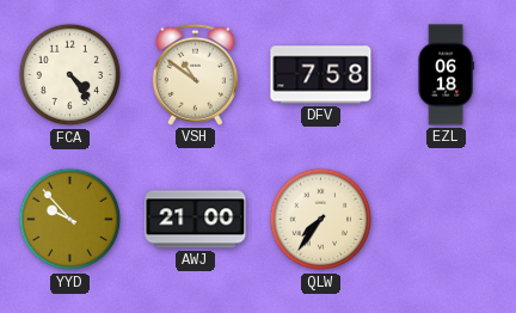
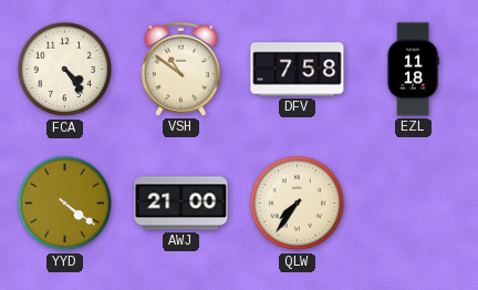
EZL: 06:18 -> 11:18
YYD: 9:53 -> 4:21
